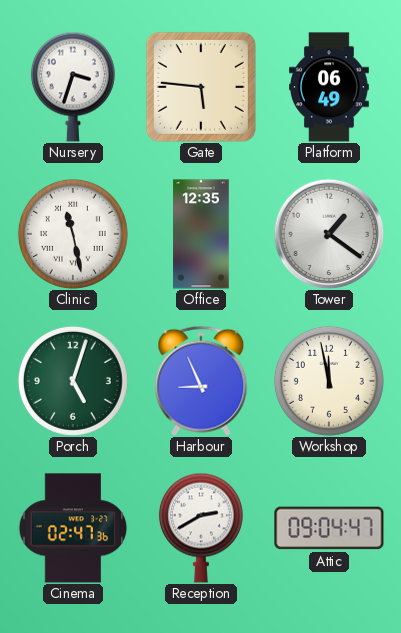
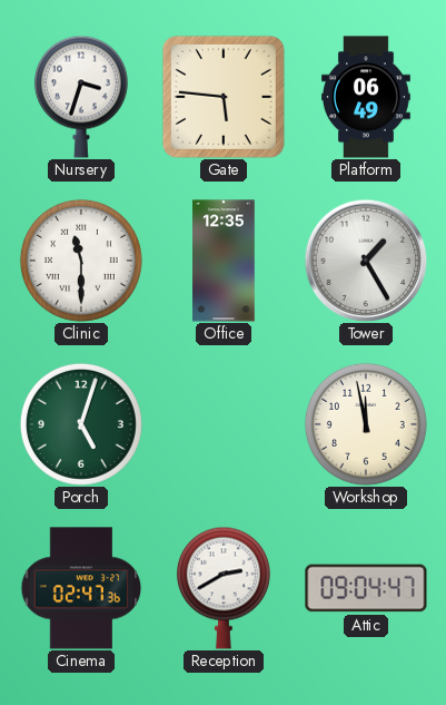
Clinic: 11:28 -> 11:30
Tower: 1:21 -> 1:25
Harbour: 8:56 -> none
